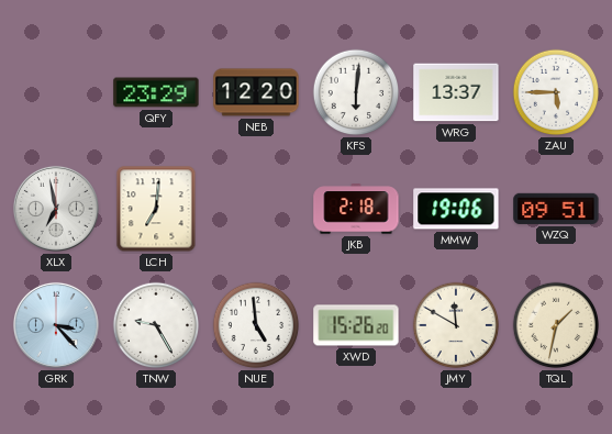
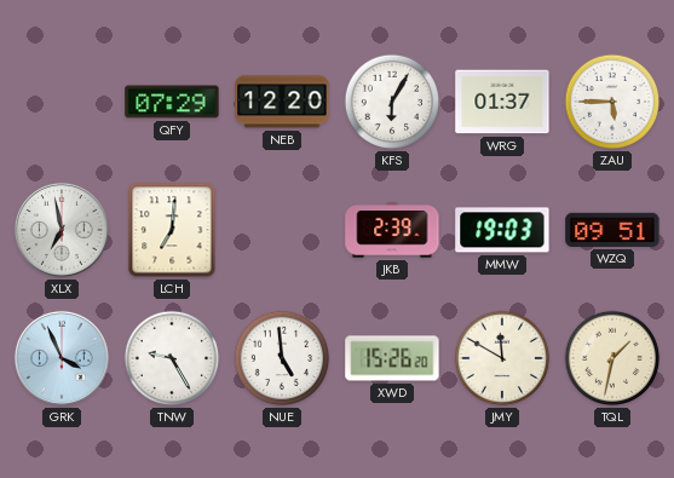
QFY: 23:29 -> 07:29
KFS: 6:01 -> 6:05
WRG: 13:37 -> 01:37
JKB: 2:18 -> 2:39
MMW: 19:06 -> 19:03
GRK: 3:23 -> 3:56
